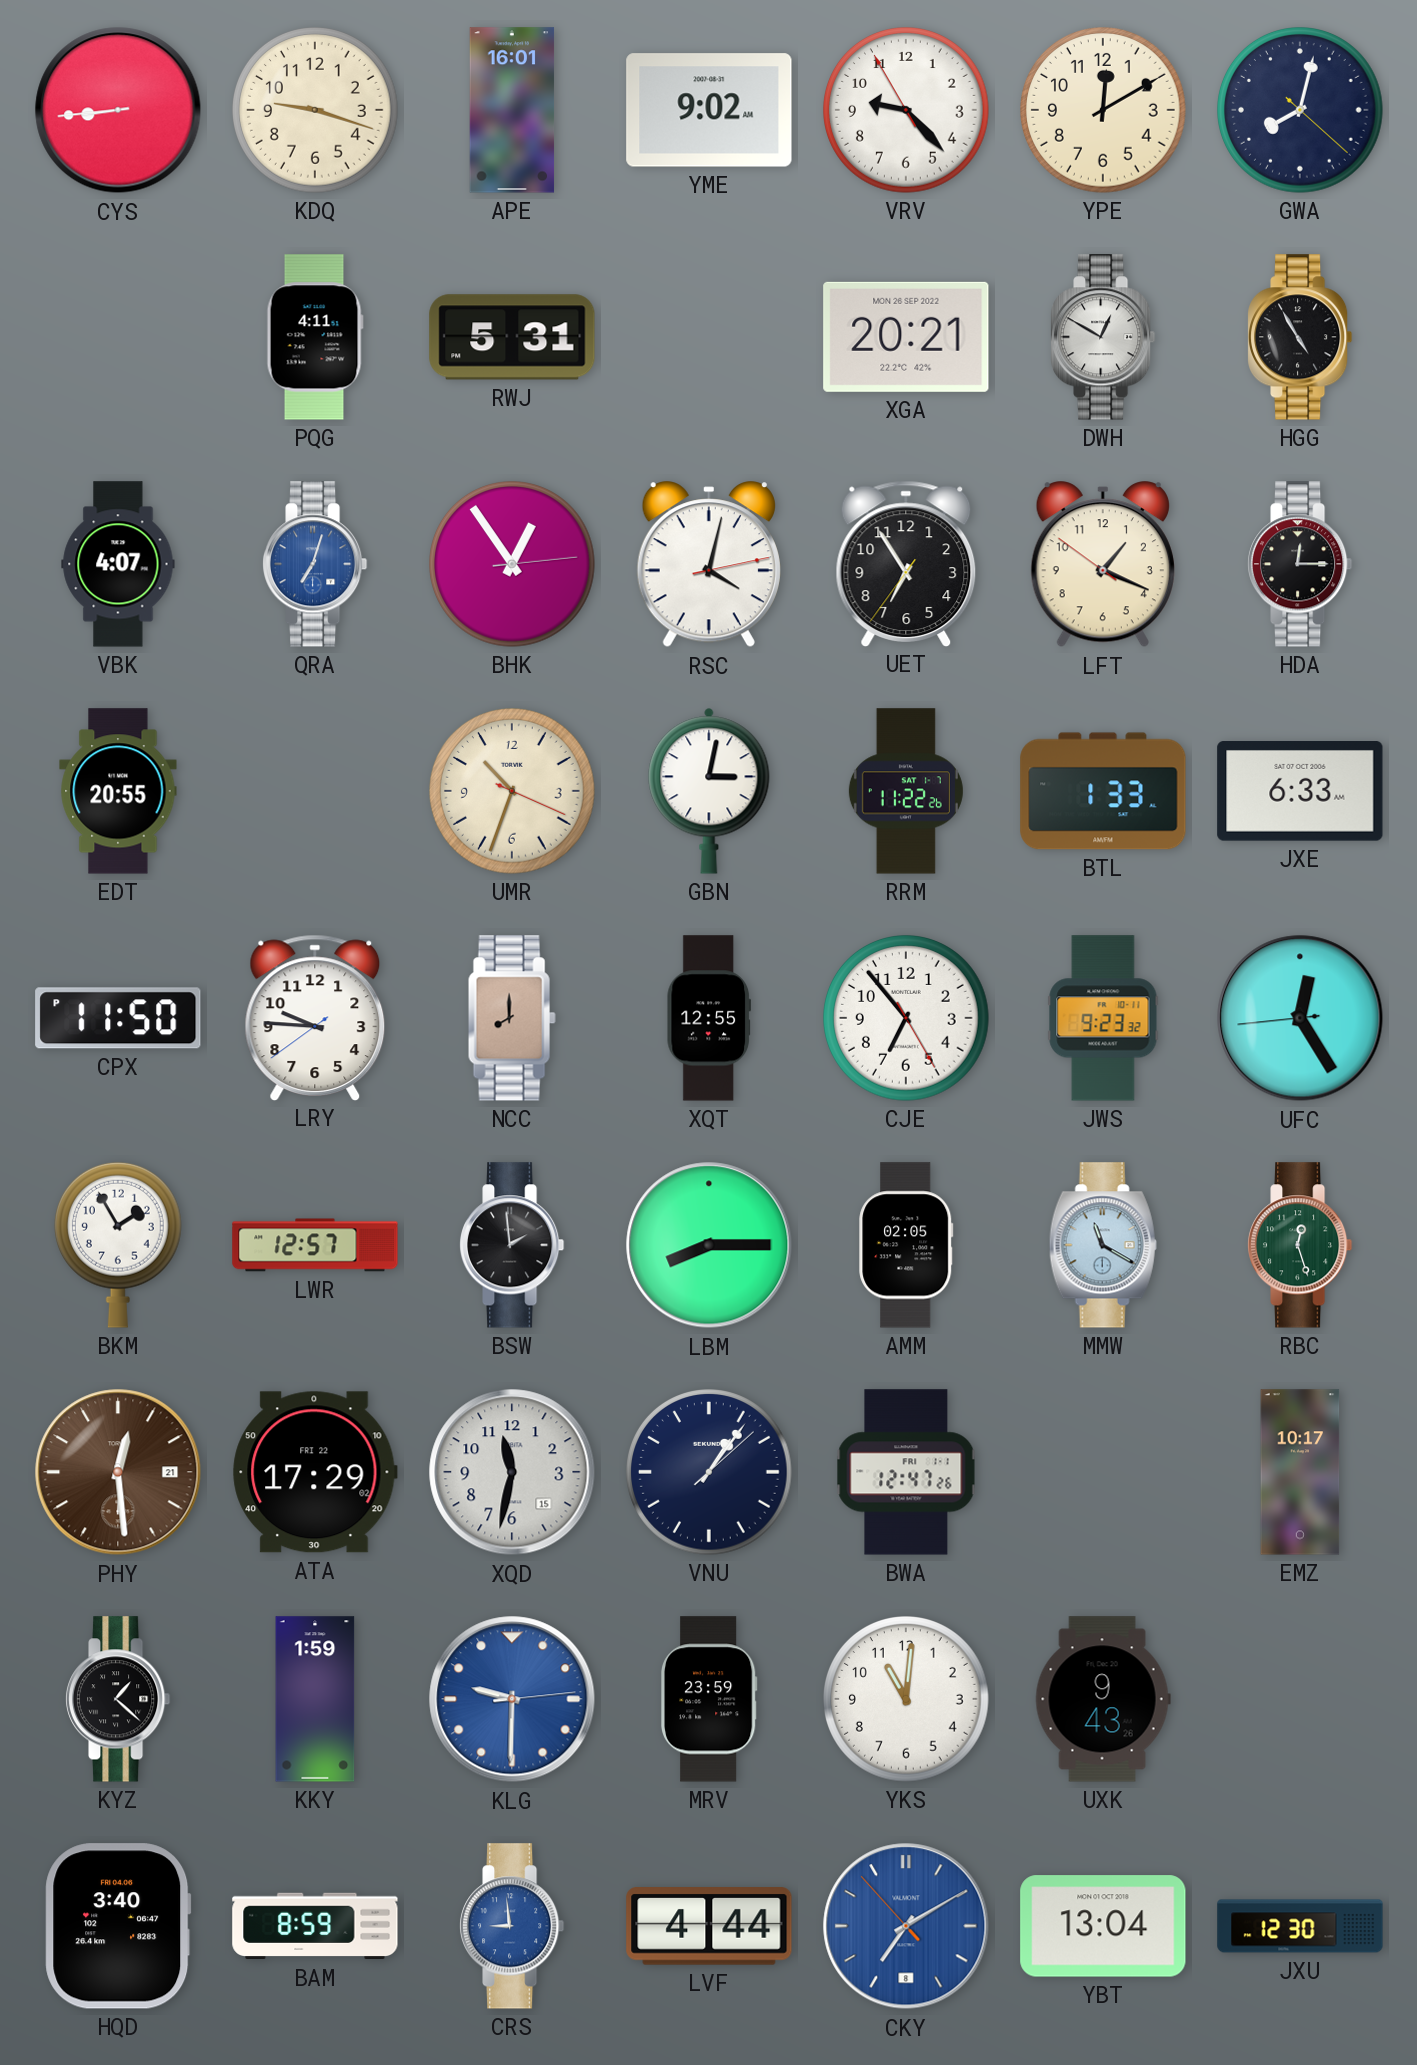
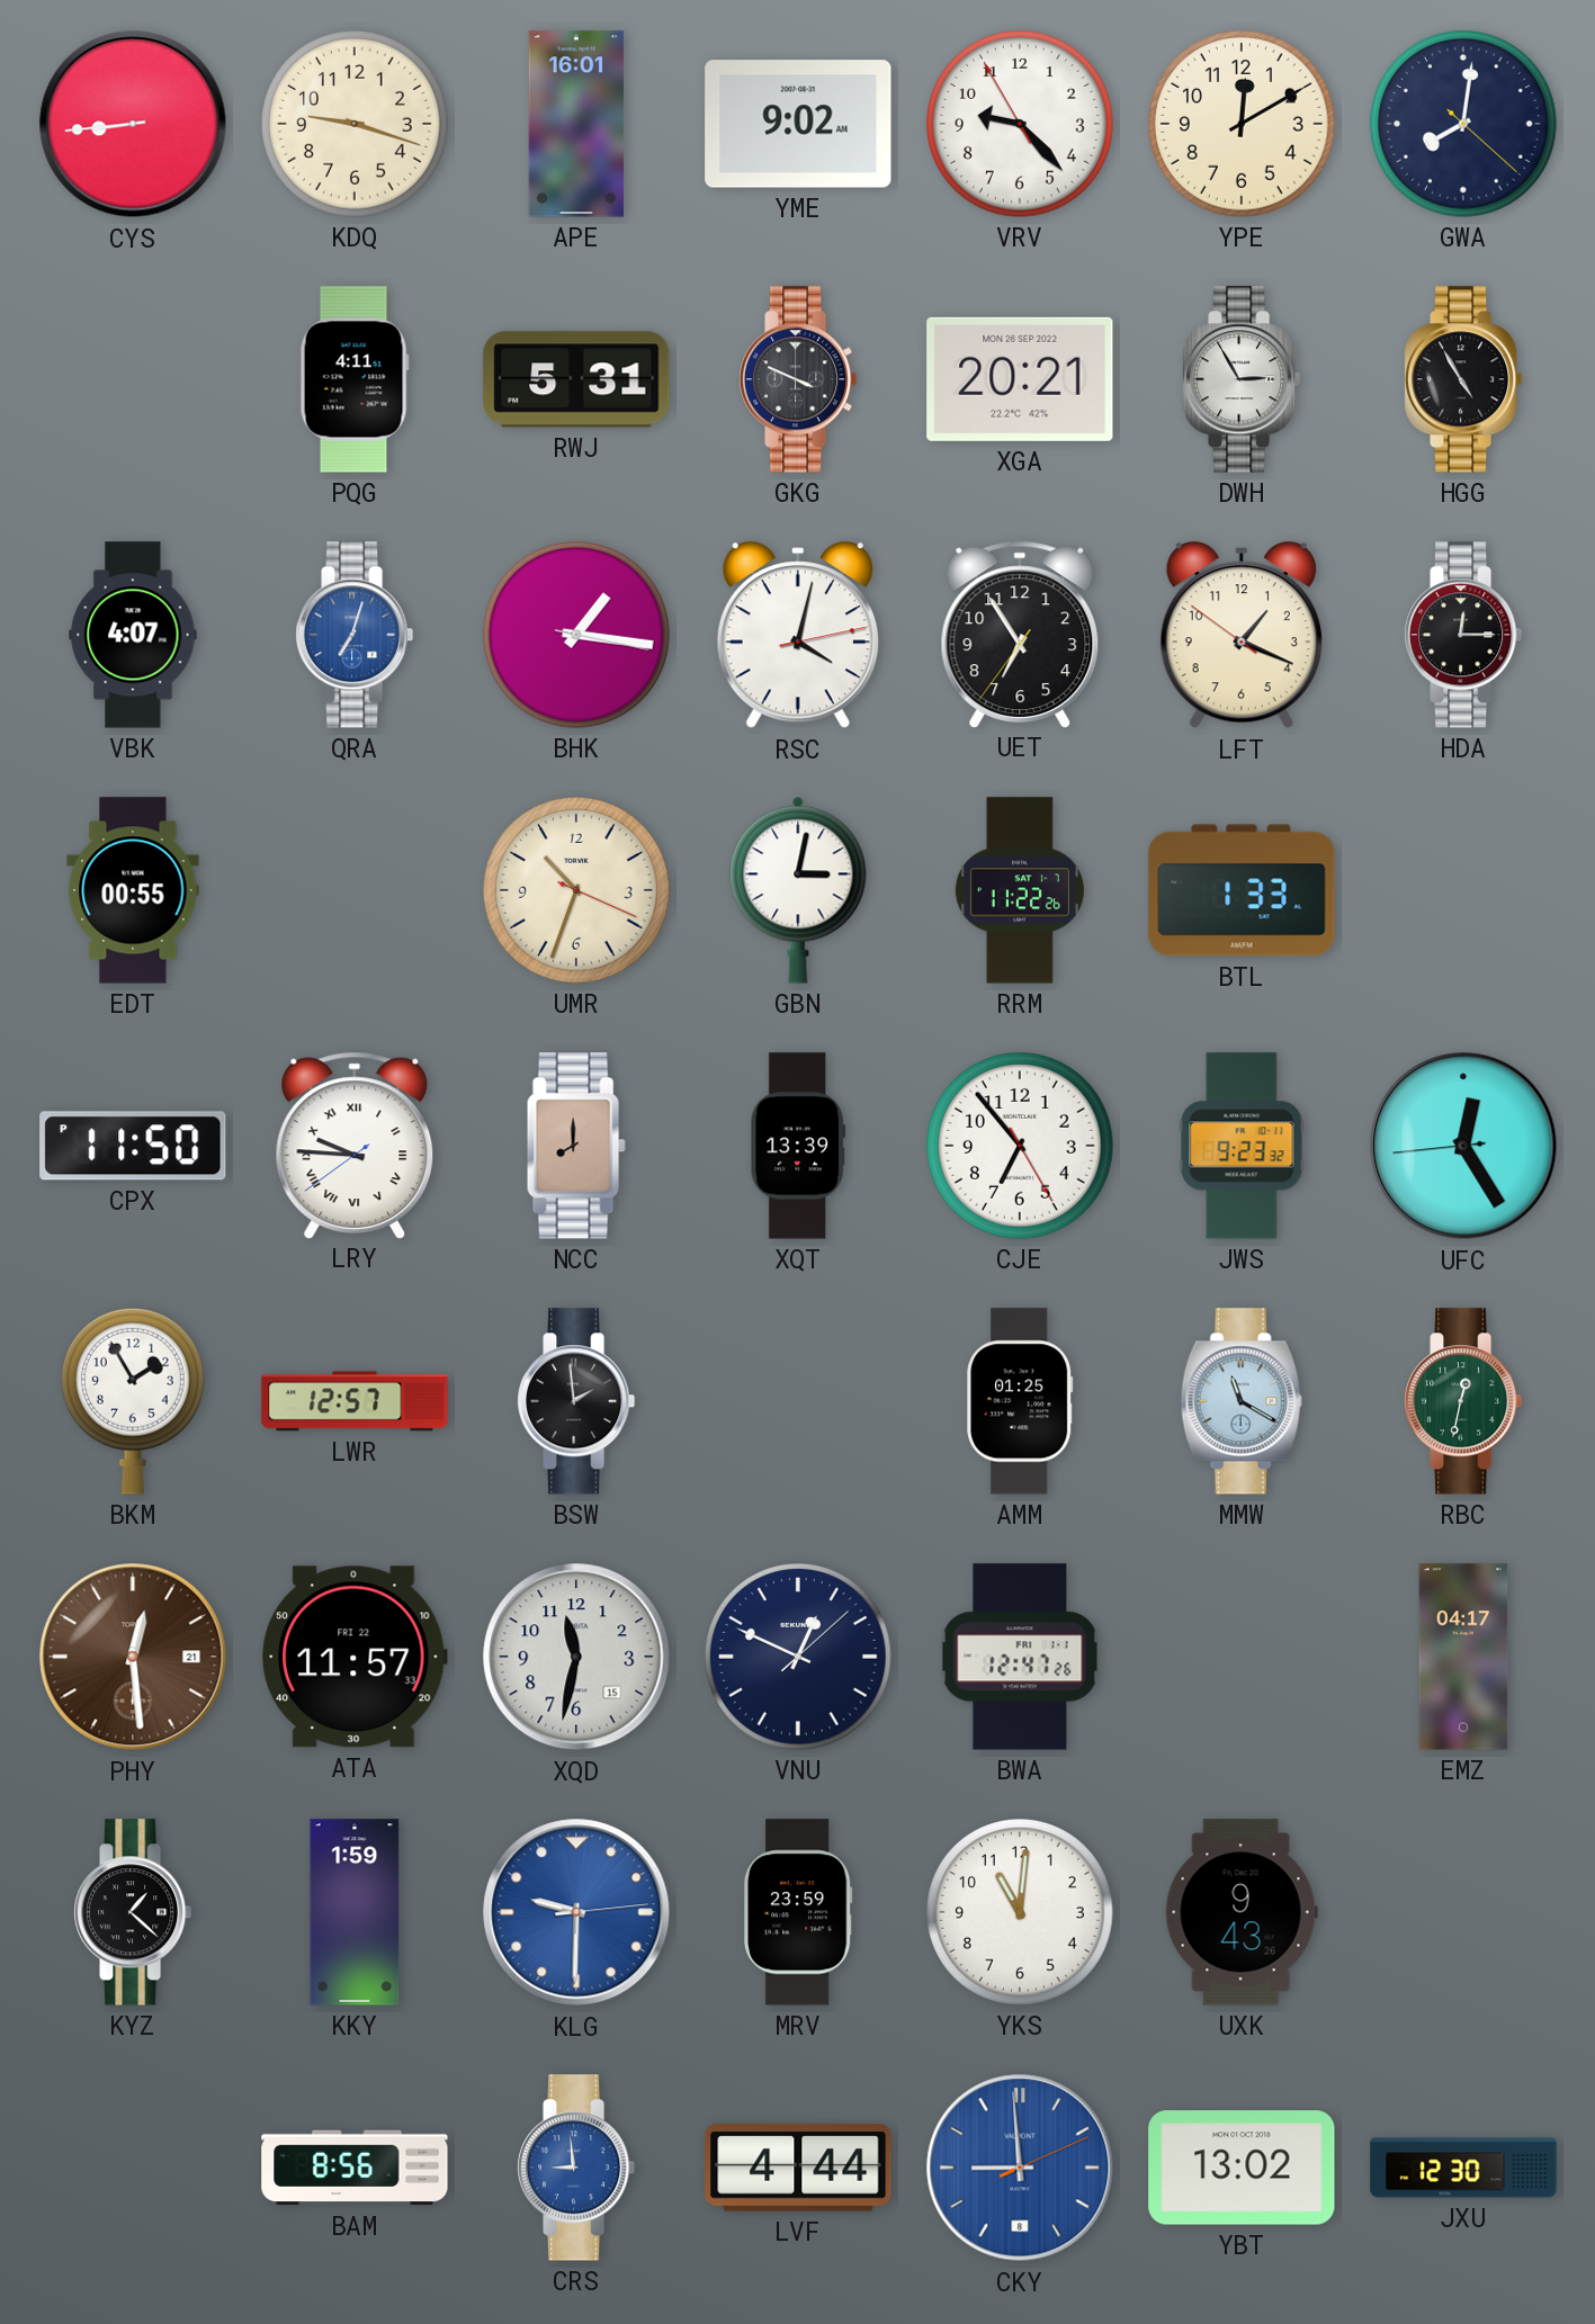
GWA: 8:02 -> 8:01
GKG: none -> 3:49
DWH: 12:50 -> 2:55
BHK: 12:54 -> 1:16
EDT: 20:55 -> 00:55
JXE: 6:33 -> none
LRY numerals: Arabic -> Roman
XQT: 12:55 -> 13:39
LBM: 8:15 -> none
AMM: 02:05 -> 01:25
RBC: 12:27 -> 12:32
ATA: 17:29 -> 11:57
VNU: 1:06 -> 12:49
EMZ: 10:17 -> 04:17
HQD: 3:40 -> none
BAM: 8:59 -> 8:56
CKY: 7:09 -> 8:59
YBT: 13:04 -> 13:02
